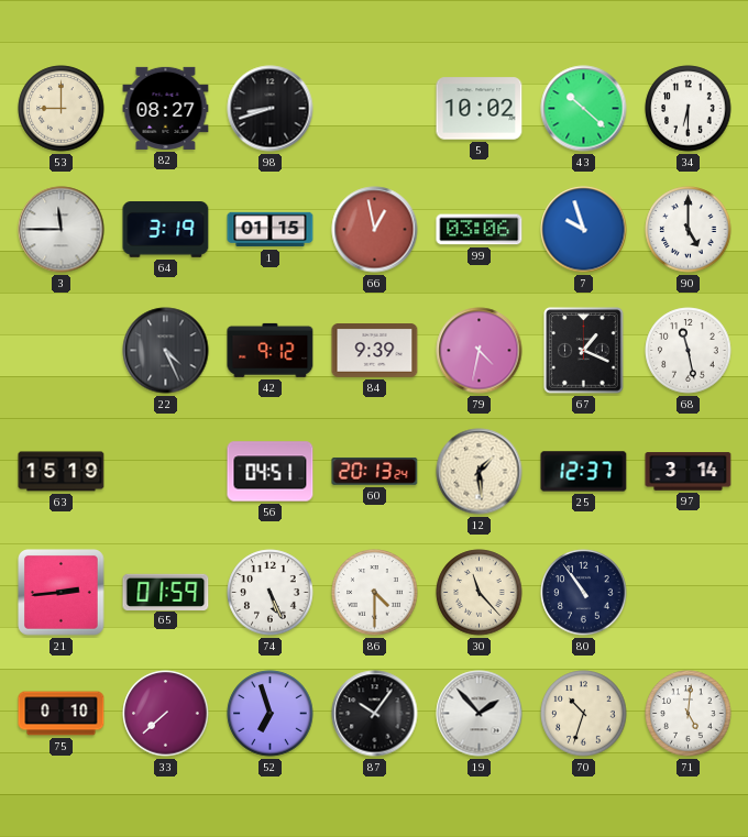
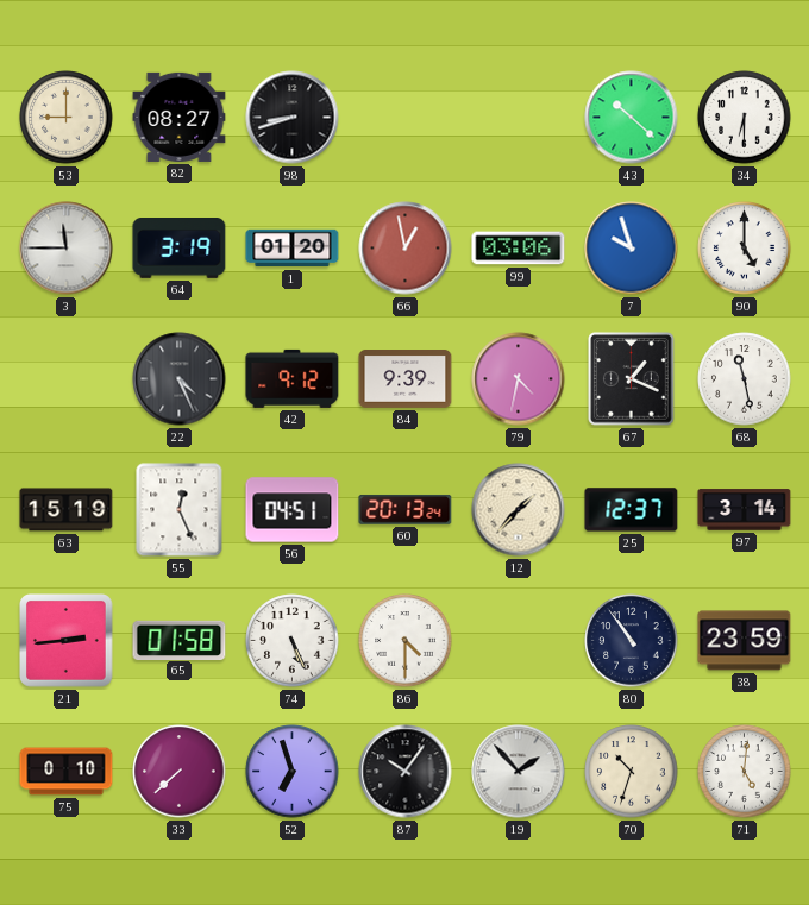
5: 10:02 -> none
1: 01:15 -> 01:20
55: none -> 12:26
12: 1:29 -> 1:37
65: 01:59 -> 01:58
30: 11:23 -> none
38: none -> 23:59
